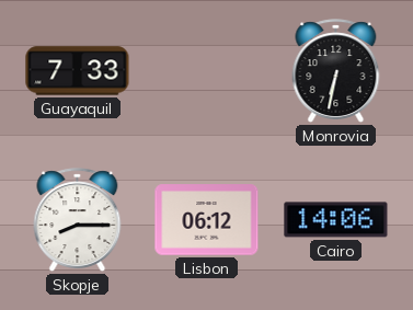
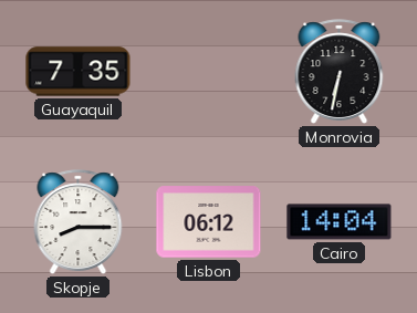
Guayaquil: 7:33 -> 7:35
Cairo: 14:06 -> 14:04
